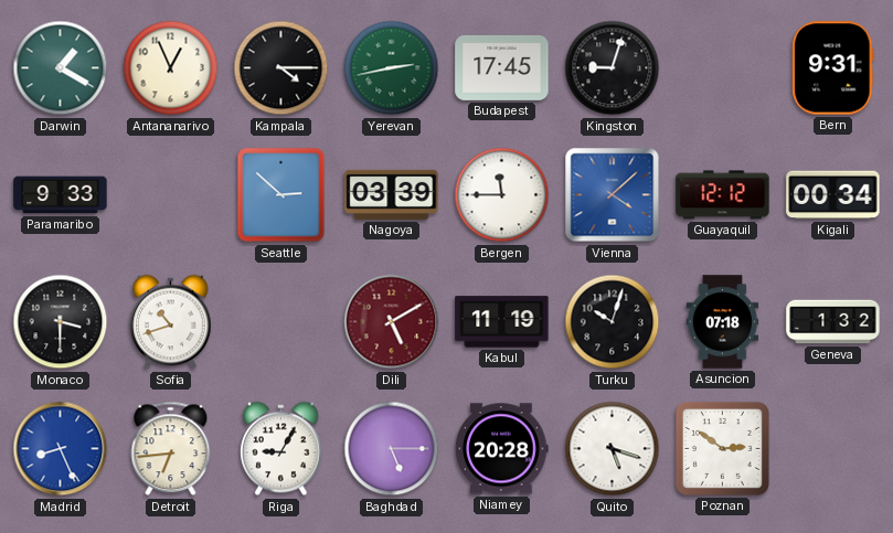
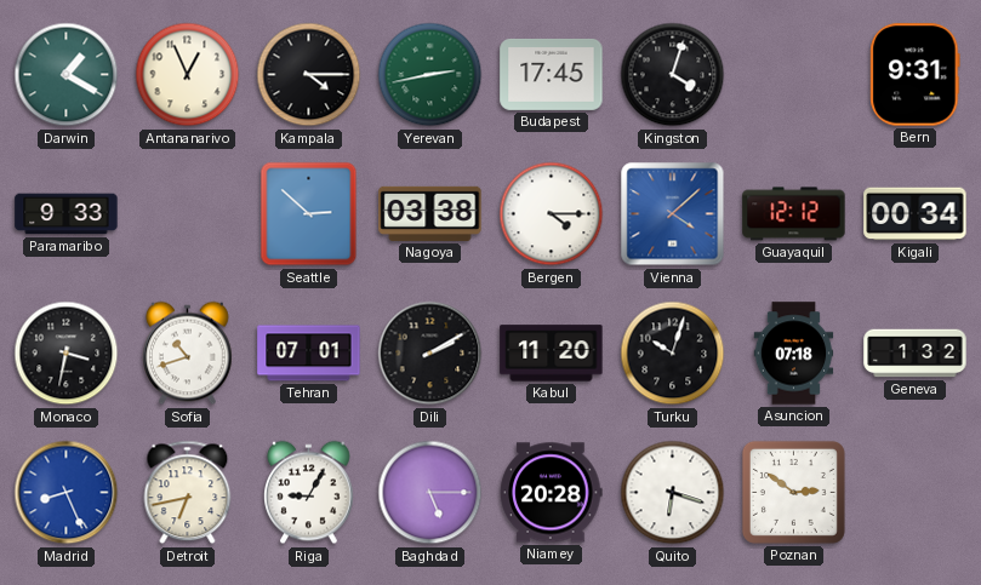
Kingston: 9:03 -> 4:03
Nagoya: 03:39 -> 03:38
Bergen: 11:45 -> 4:15
Monaco: 3:30 -> 3:32
Tehran: none -> 07:01
Dili: 5:10 -> 2:10
Dili dial: burgundy -> black
Kabul: 11:19 -> 11:20
Detroit: 6:44 -> 6:43
Quito: 5:18 -> 6:18
